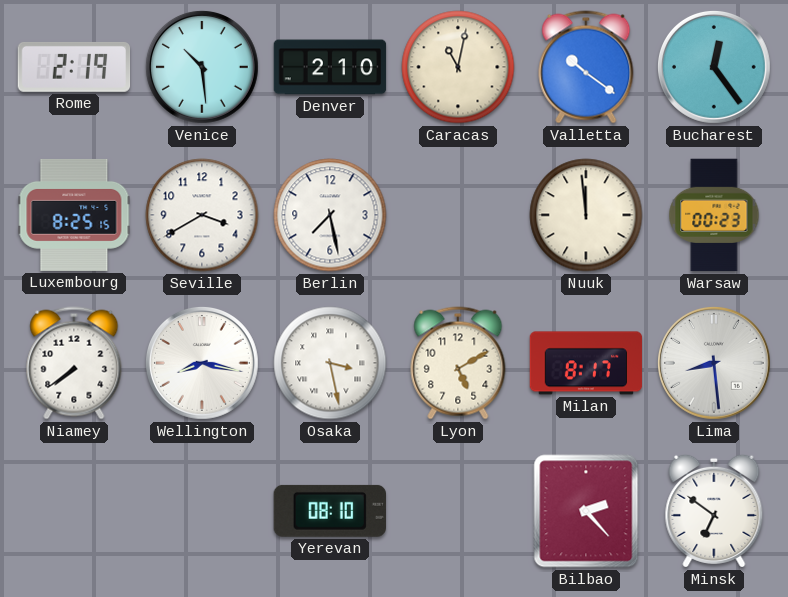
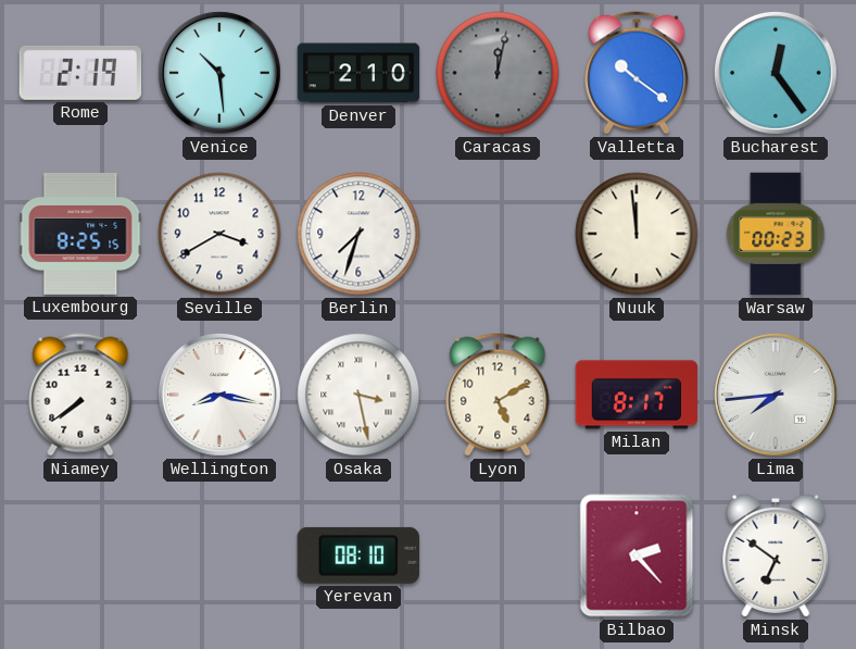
Caracas: 11:02 -> 12:02
Caracas dial: cream -> grey
Berlin: 7:28 -> 7:33
Lima: 8:29 -> 7:44
